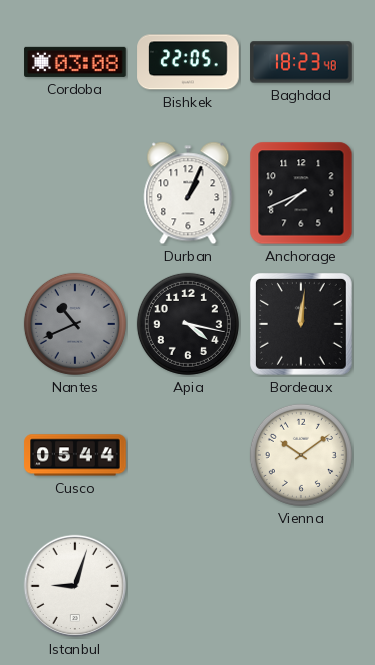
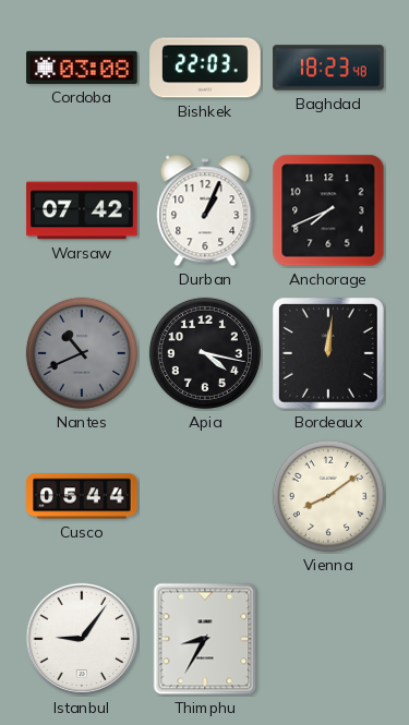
Bishkek: 22:05 -> 22:03
Warsaw: none -> 07:42
Vienna: 10:09 -> 8:09
Istanbul: 9:03 -> 9:06
Thimphu: none -> 8:35
